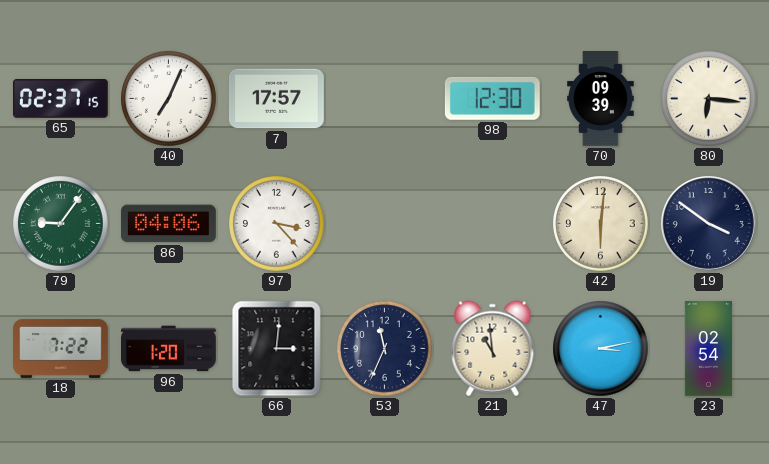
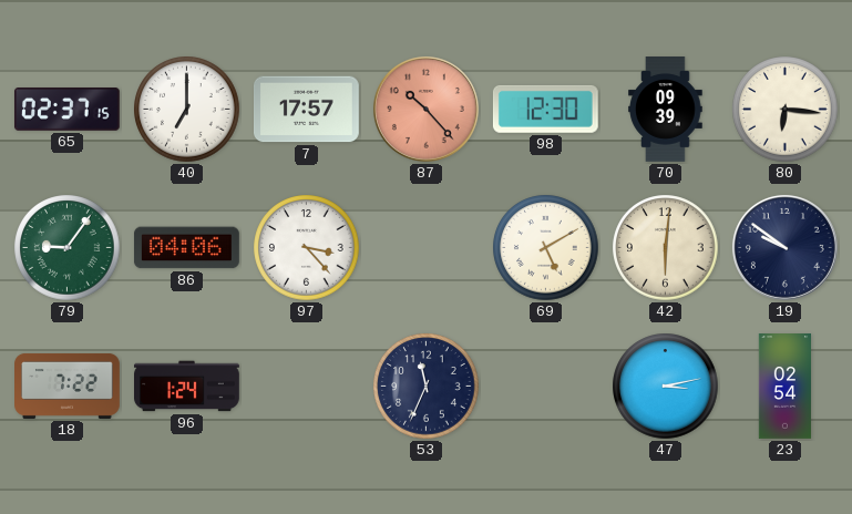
40: 7:04 -> 7:00
87: none -> 10:23
69: none -> 5:10
19: 3:51 -> 9:51
96: 1:20 -> 1:24
66: 3:01 -> none
21: 10:59 -> none
